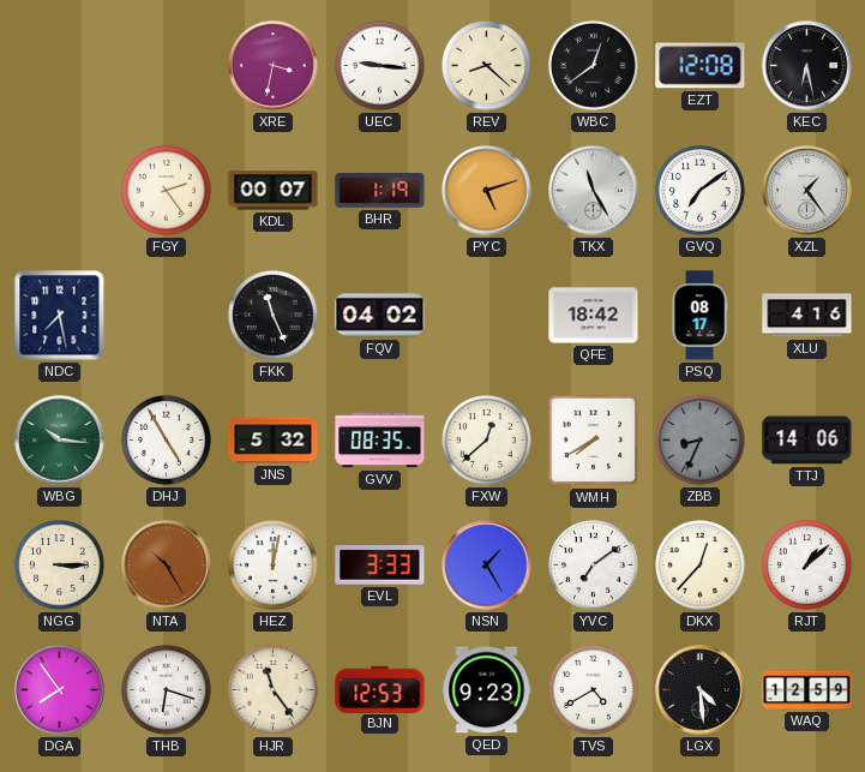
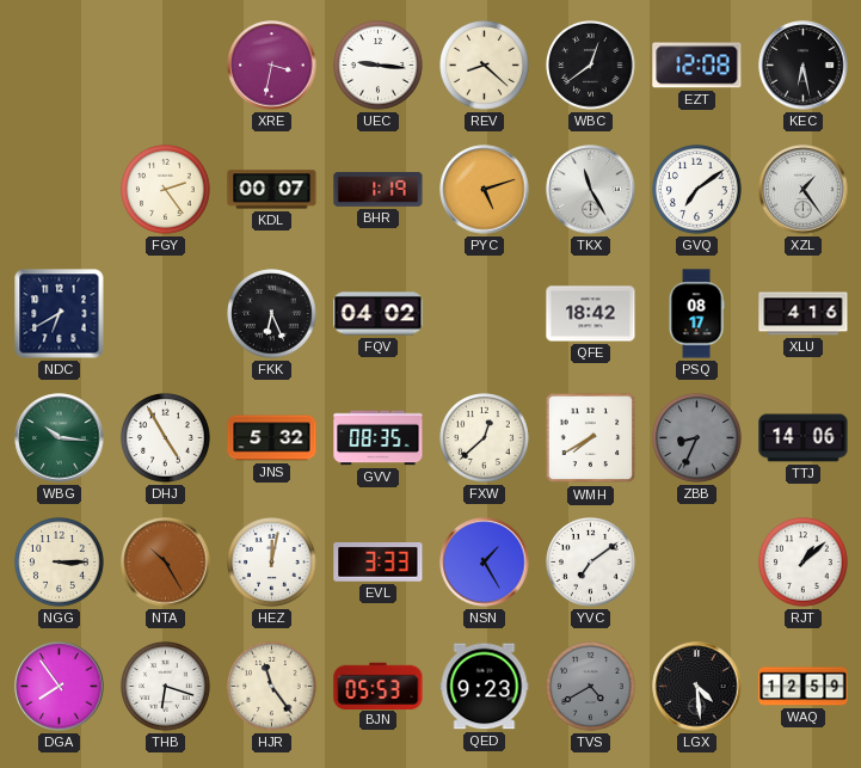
NDC: 7:28 -> 6:40
FKK: 11:26 -> 6:26
DKX: 12:37 -> none
BJN: 12:53 -> 05:53
TVS dial: white -> grey
